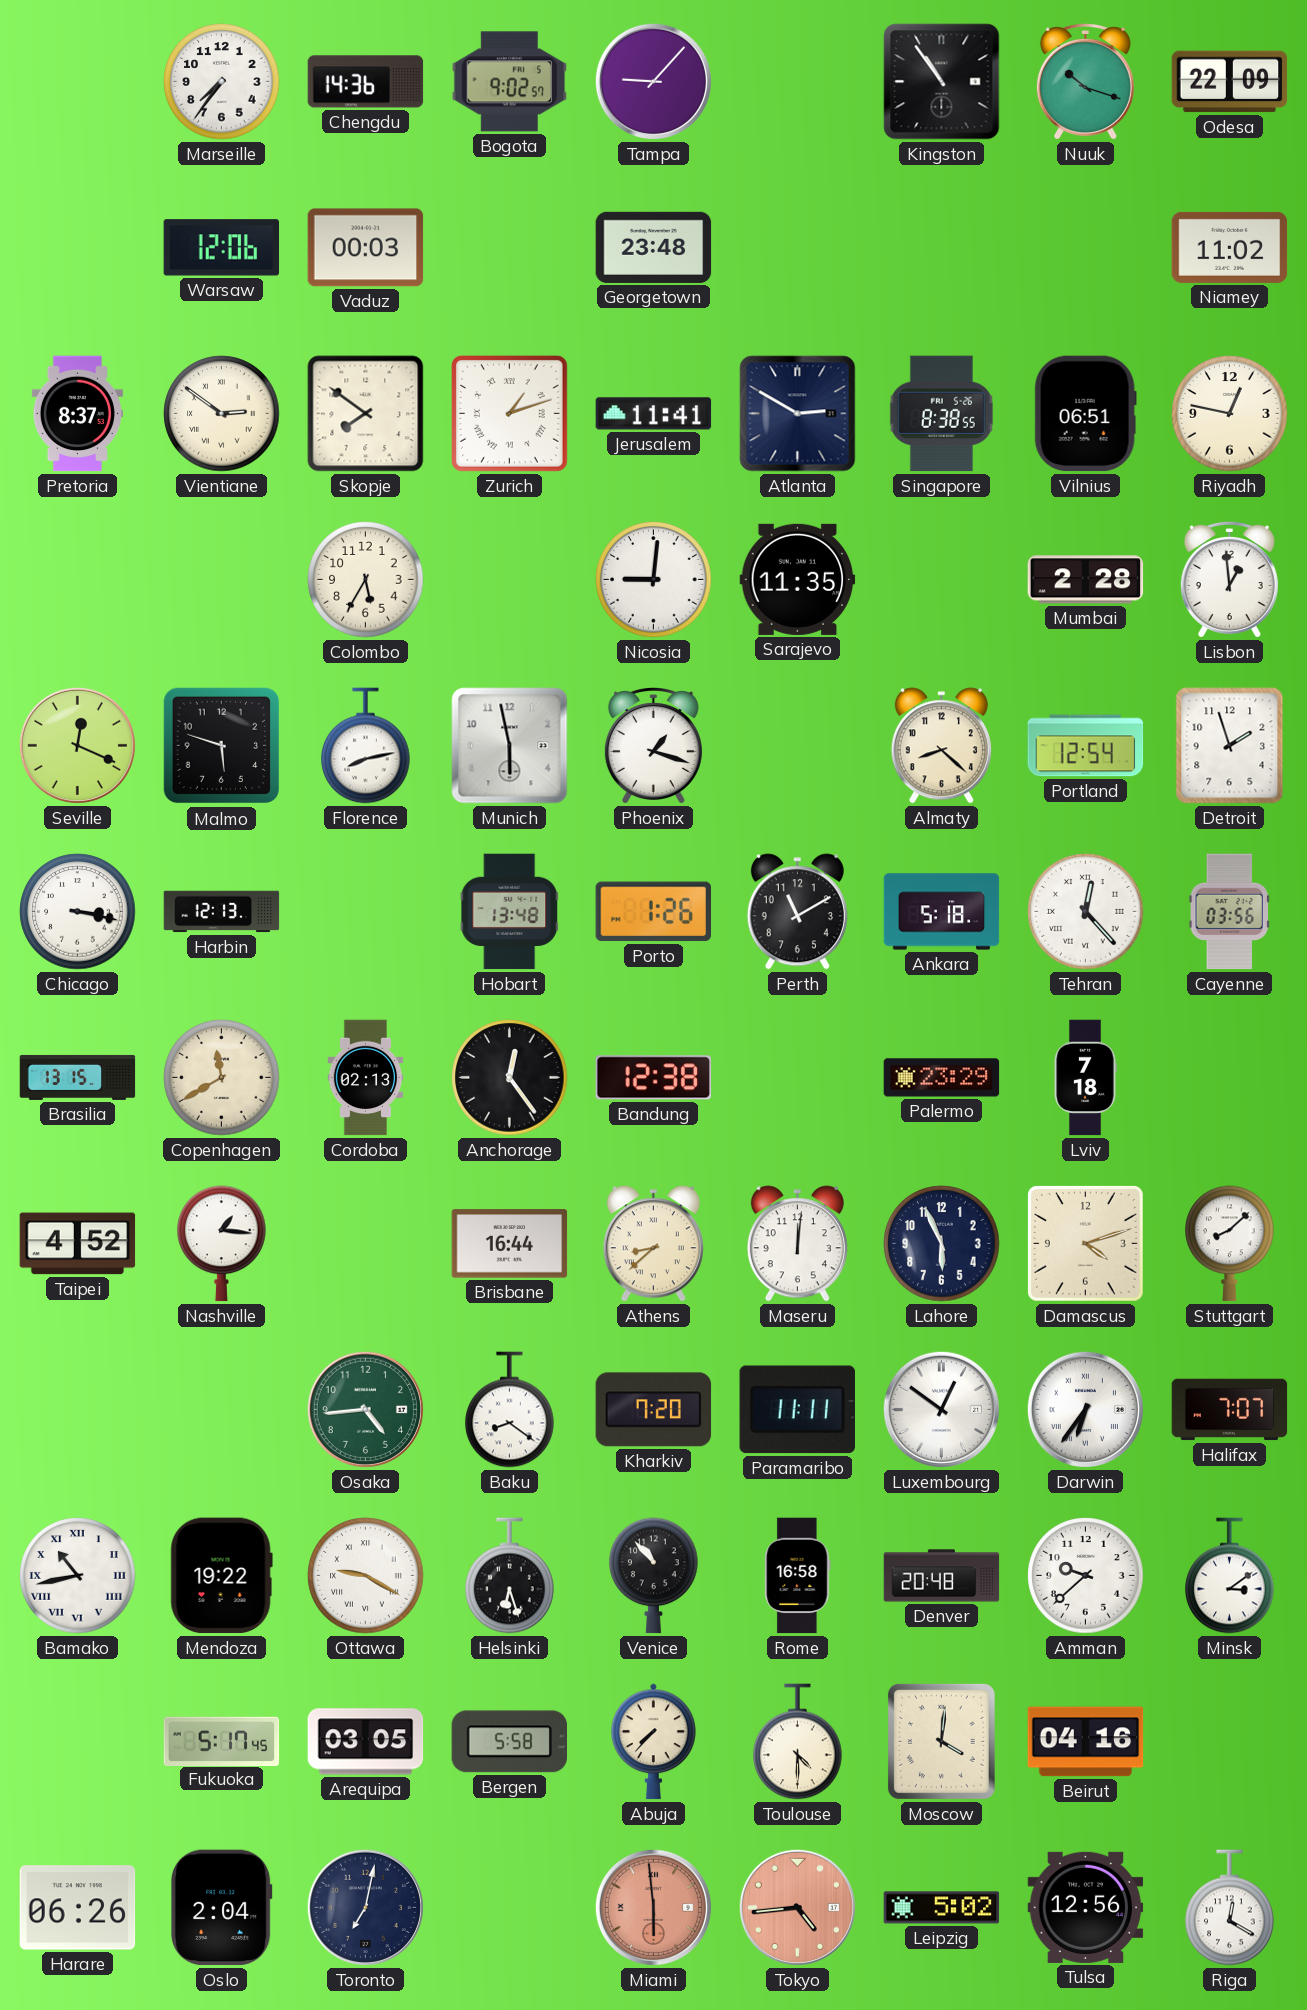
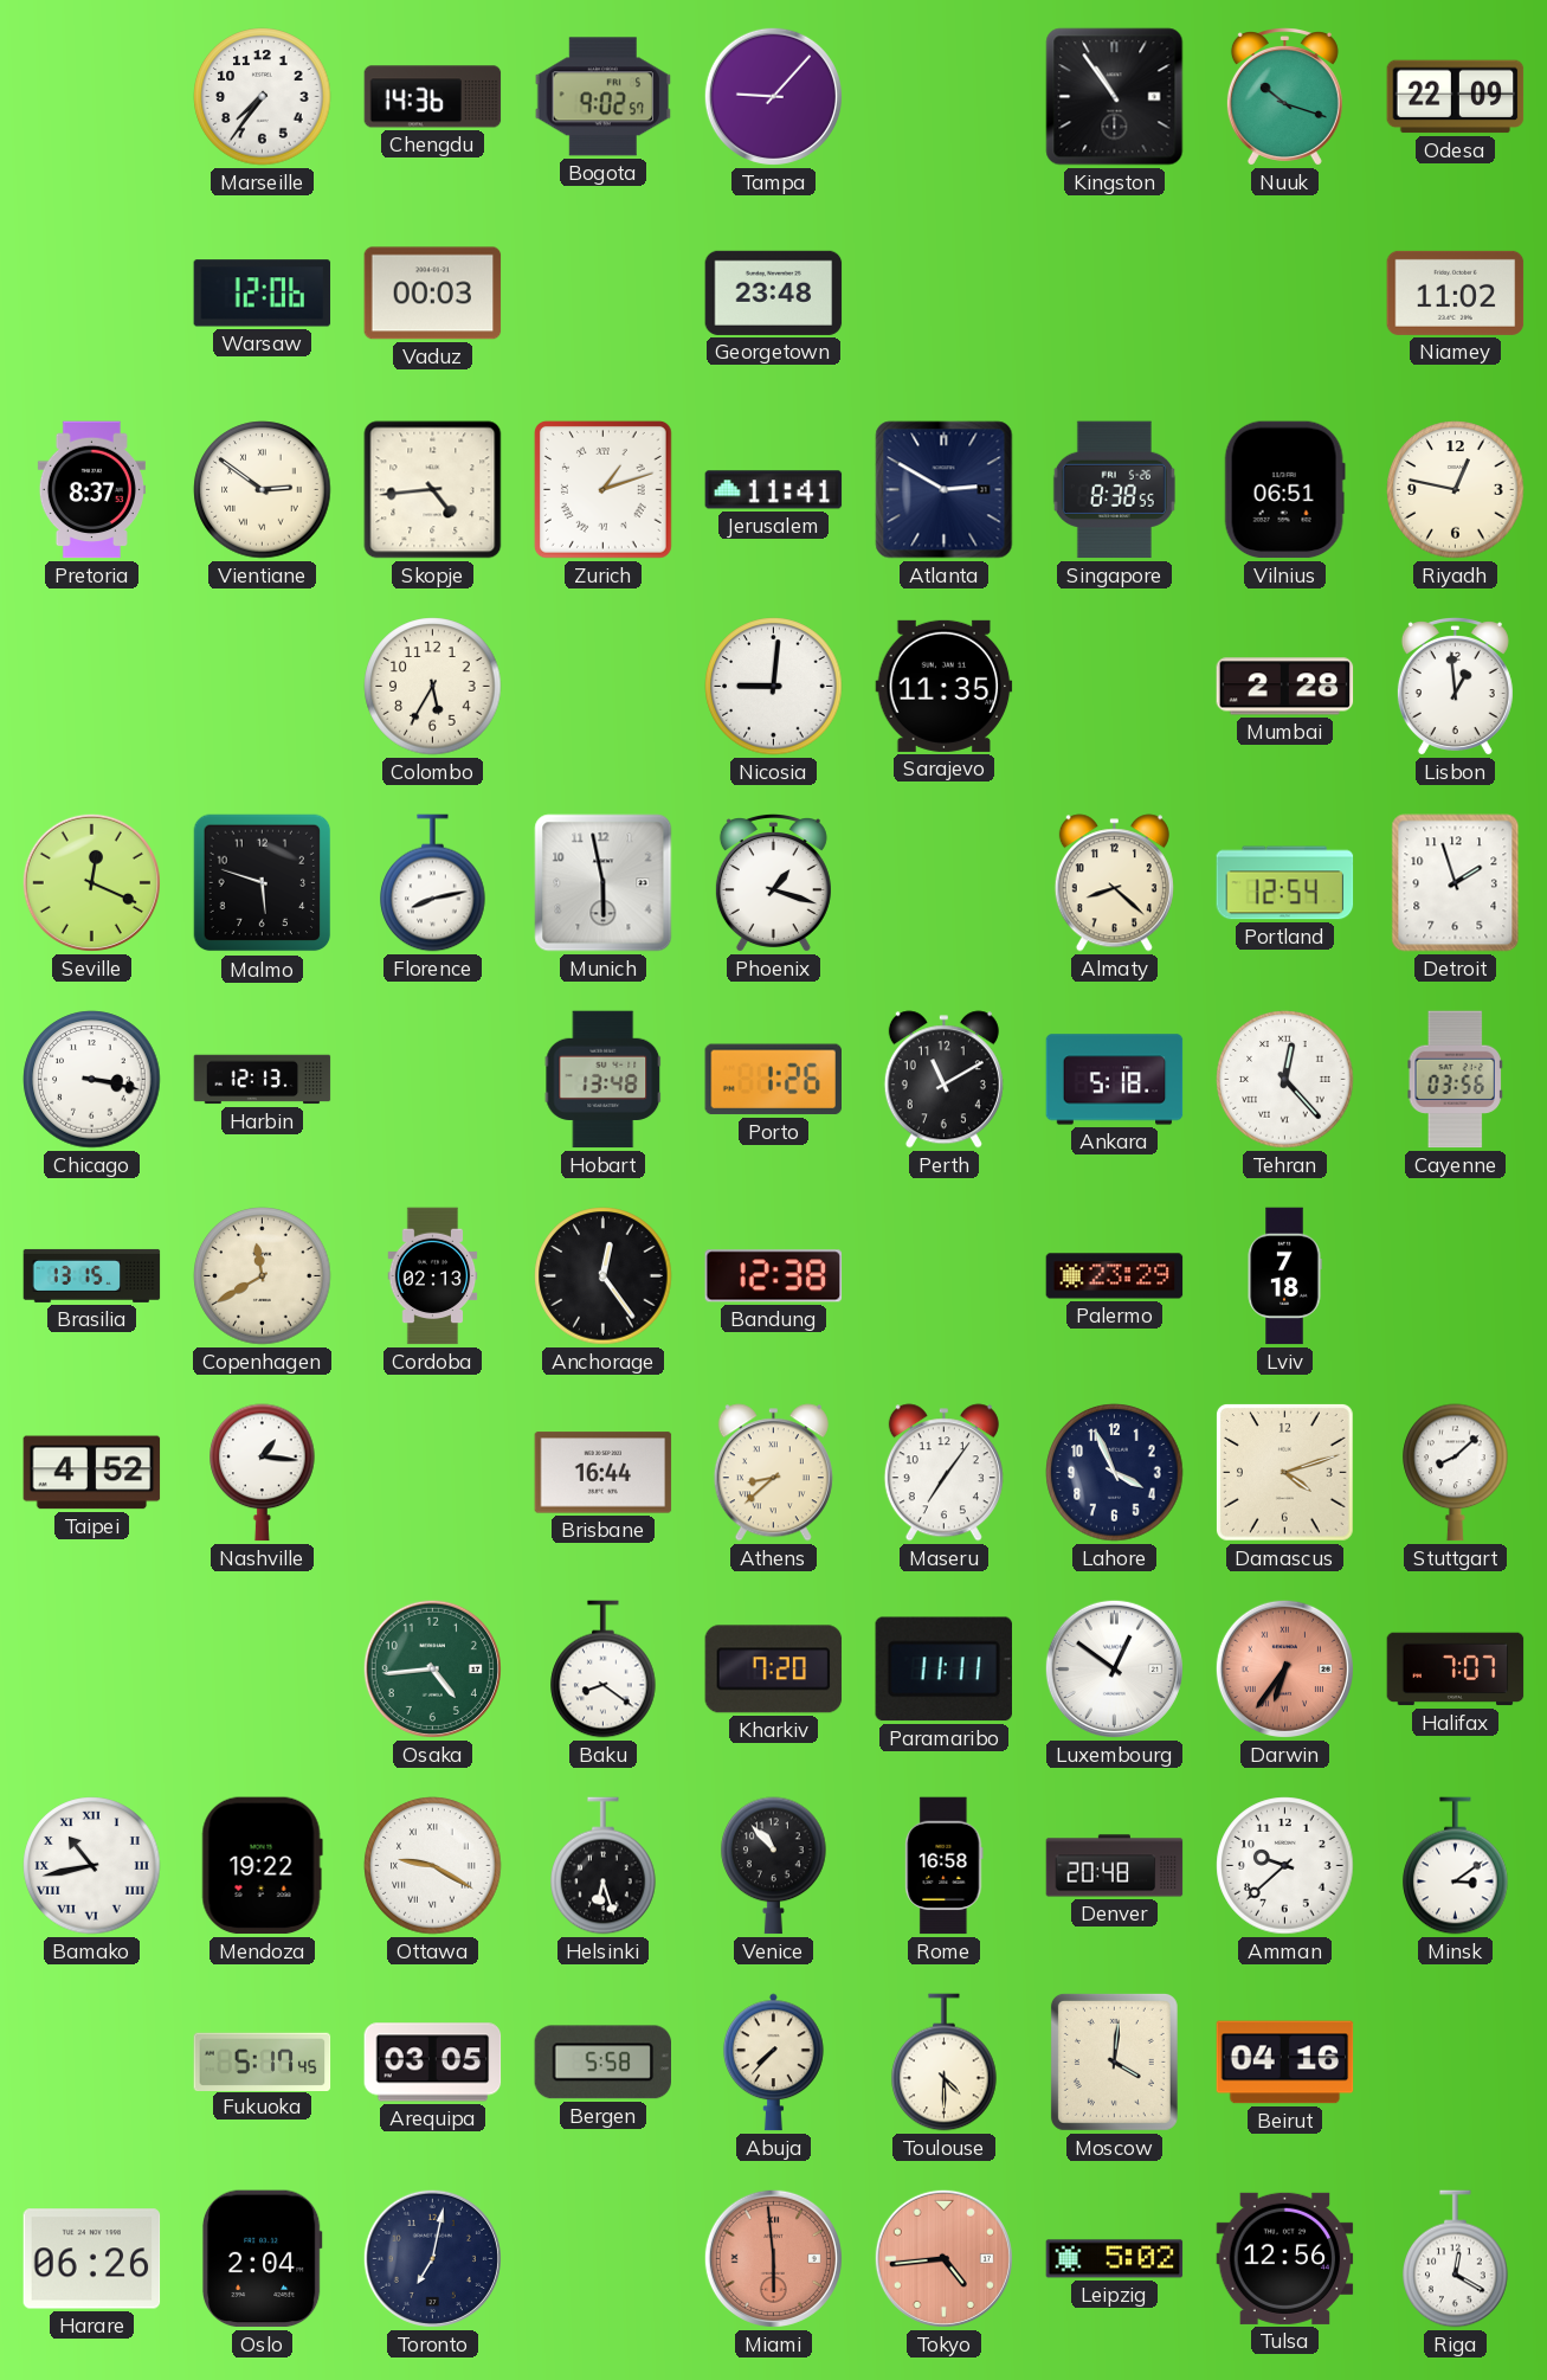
Skopje: 7:51 -> 4:44
Maseru: 12:01 -> 7:06
Lahore: 5:56 -> 3:56
Darwin dial: white -> salmon
